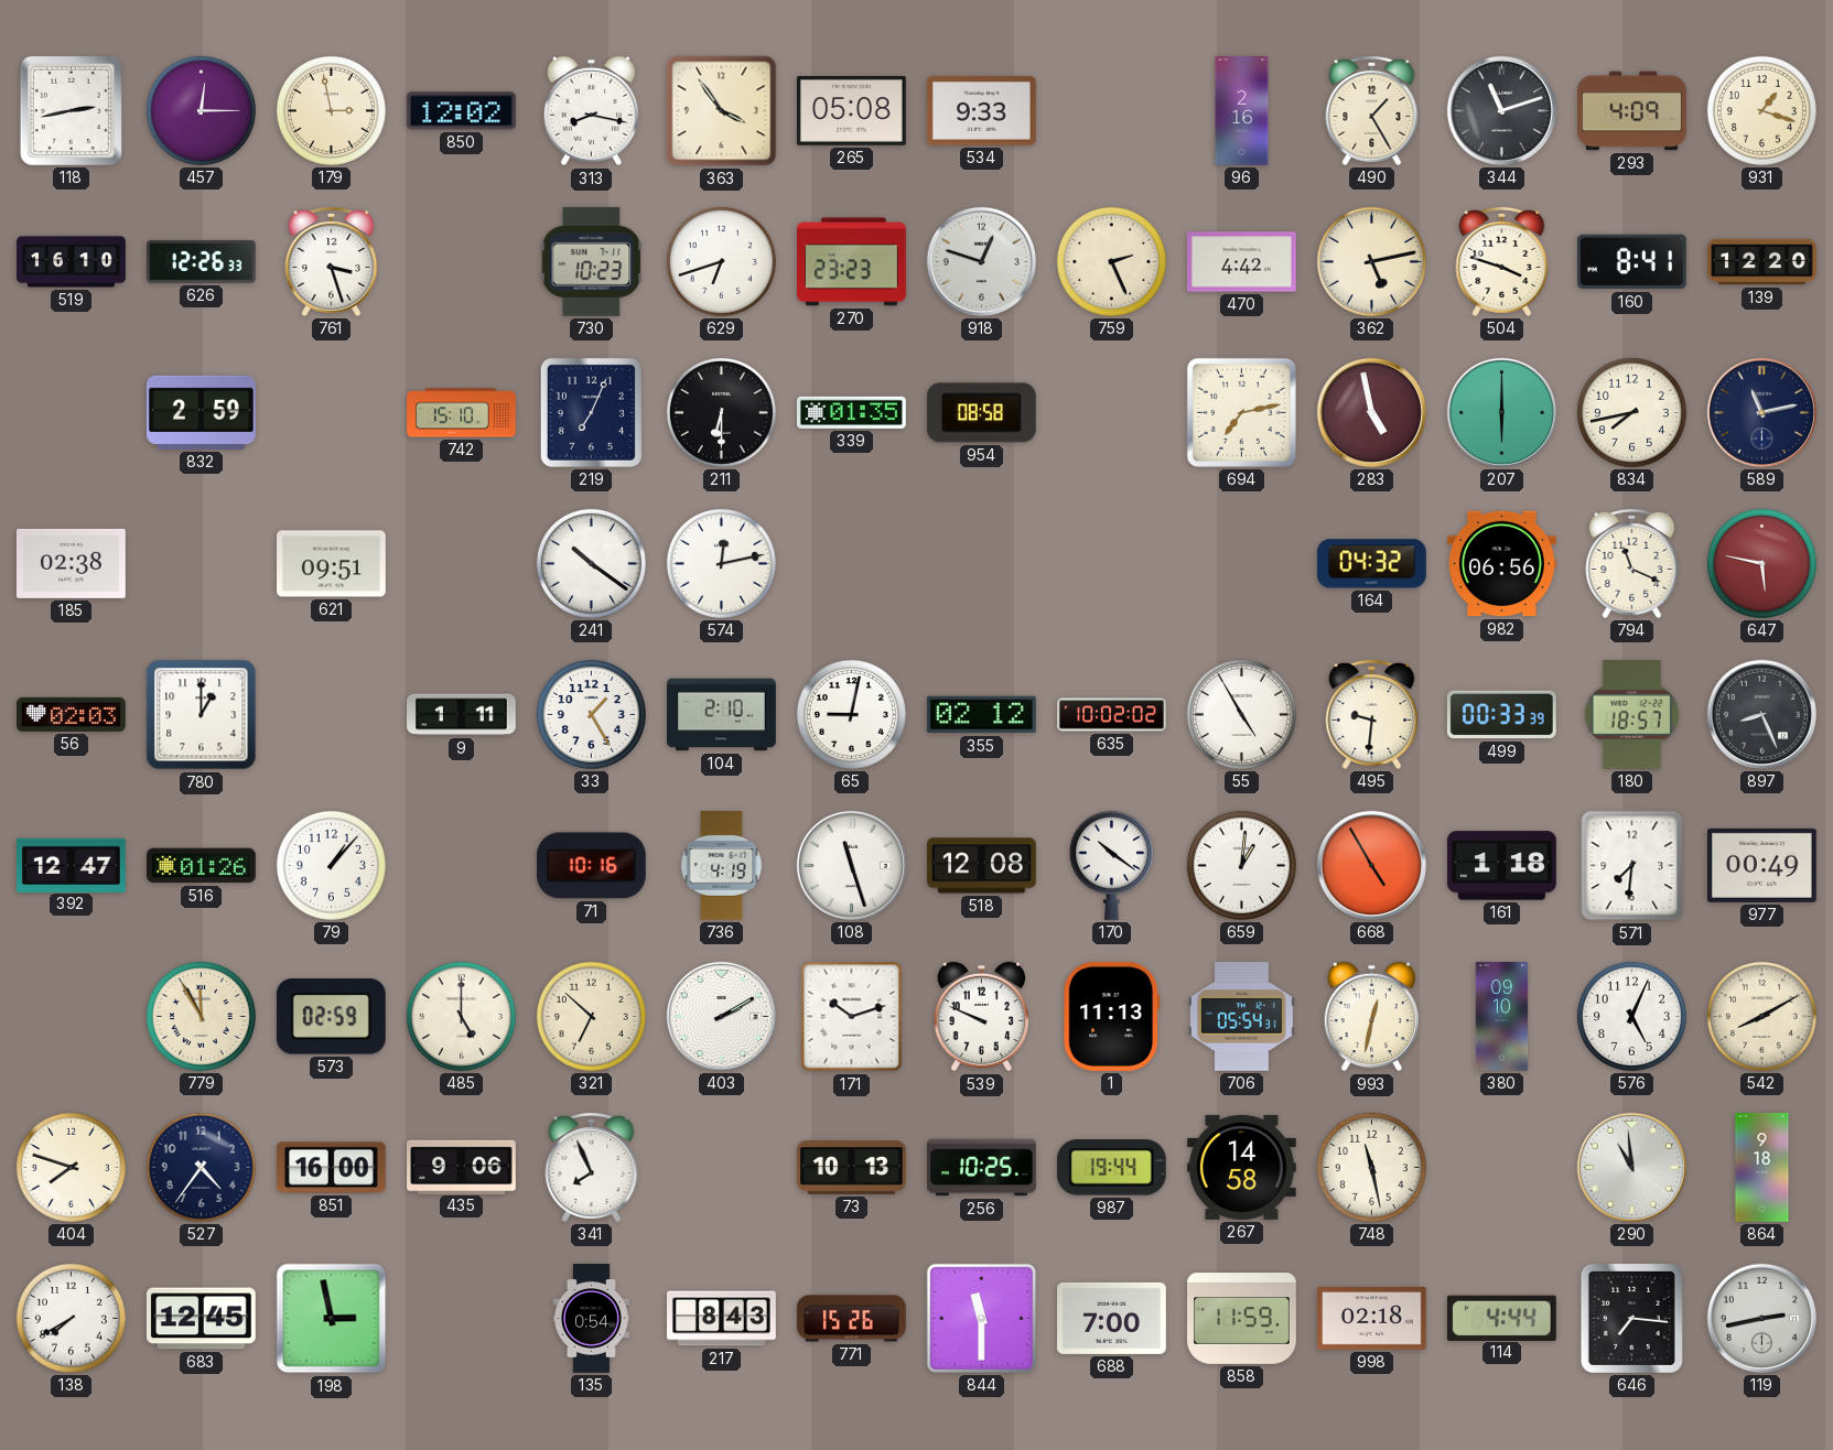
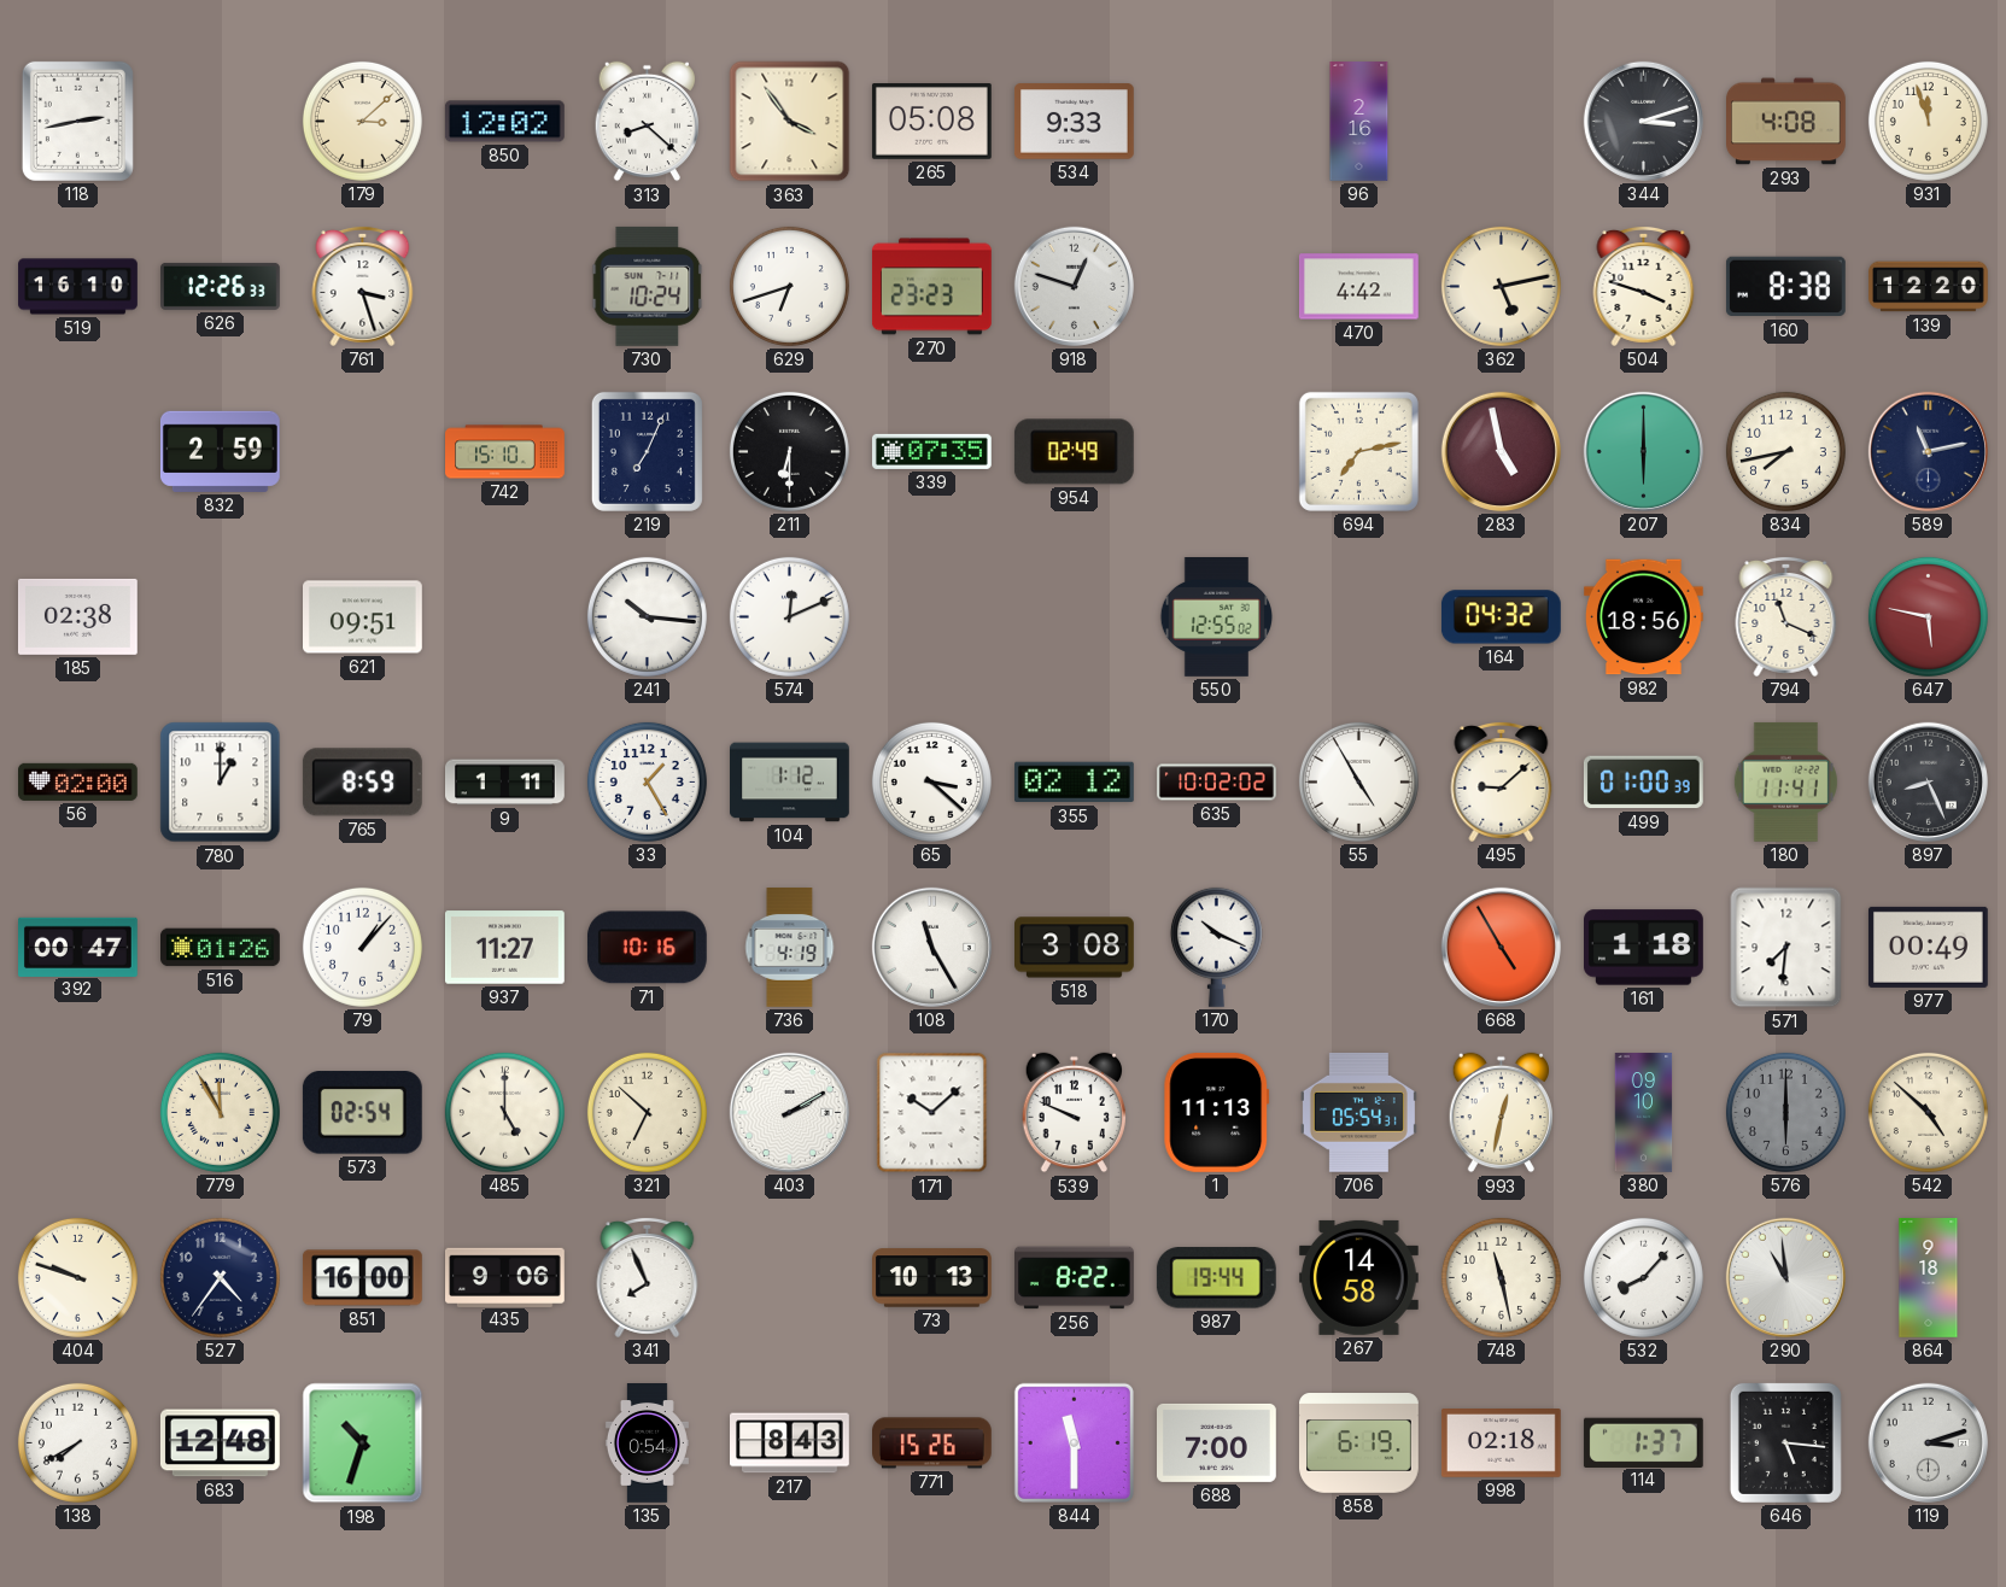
457: 12:15 -> none
179: 2:58 -> 3:08
313: 8:17 -> 8:22
490: 1:25 -> none
344: 11:12 -> 3:12
293: 4:09 -> 4:08
931: 1:18 -> 11:57
730: 10:23 -> 10:24
759: 2:26 -> none
160: 8:41 -> 8:38
339: 01:35 -> 07:35
954: 08:58 -> 02:49
241: 10:21 -> 10:16
574: 12:13 -> 12:11
550: none -> 12:55
982: 06:56 -> 18:56
56: 02:03 -> 02:00
765: none -> 8:59
104: 2:10 -> 1:12
65: 9:02 -> 3:22
495: 9:31 -> 9:08
499: 00:33 -> 01:00
180: 18:57 -> 11:41
392: 12:47 -> 00:47
937: none -> 11:27
108: 11:27 -> 11:25
518: 12:08 -> 3:08
170: 10:21 -> 10:19
659: 1:01 -> none
573: 02:59 -> 02:54
171: 10:12 -> 10:08
576: 5:04 -> 6:00
576 dial: white -> grey
542: 8:10 -> 4:52
404: 7:48 -> 9:48
256: 10:25 -> 8:22
532: none -> 8:07
683: 12:45 -> 12:48
198: 2:58 -> 10:33
858: 11:59 -> 6:19
114: 4:44 -> 1:37
646: 7:16 -> 5:16
119: 2:43 -> 3:12
